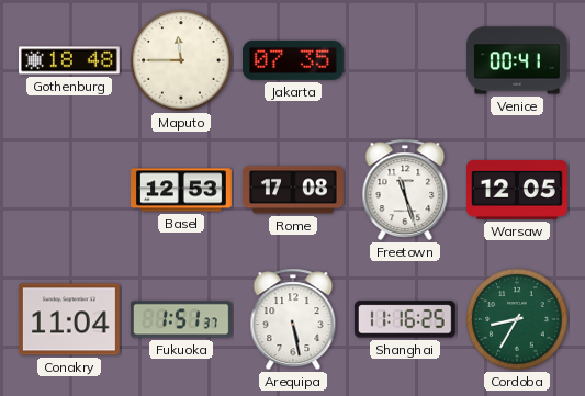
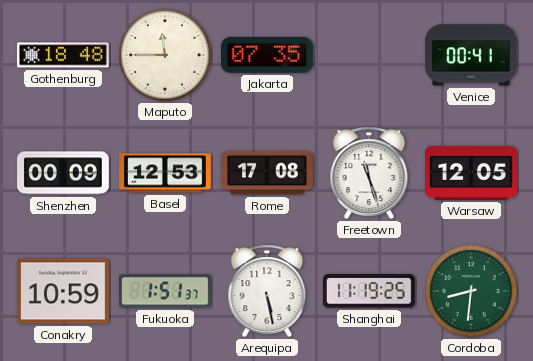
Shenzhen: none -> 00:09
Conakry: 11:04 -> 10:59
Shanghai: 11:16 -> 11:19
Cordoba: 8:35 -> 8:31
